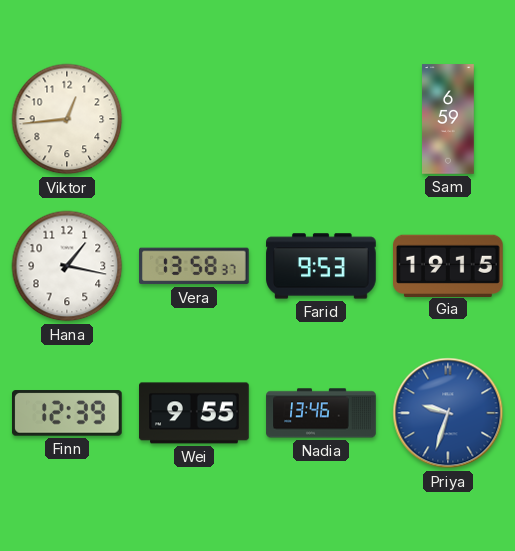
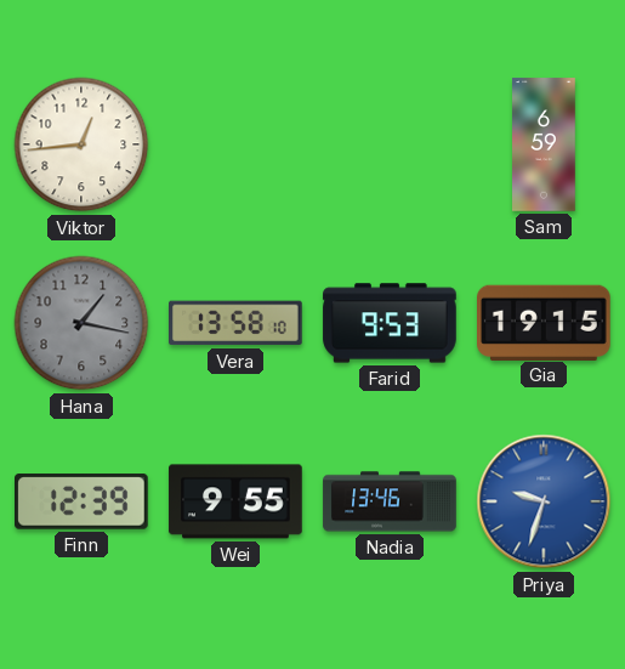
Hana dial: white -> grey
Vera: 13:58:37 -> 13:58:10
